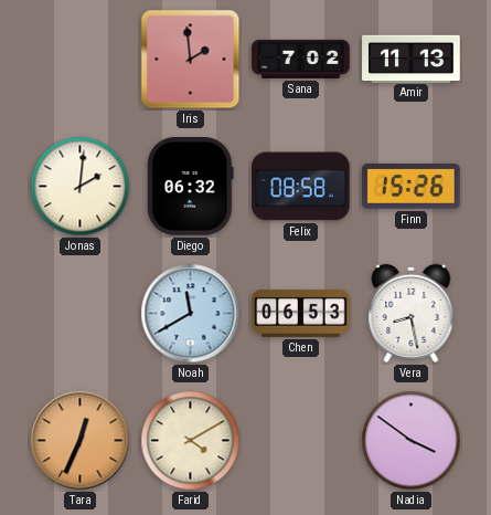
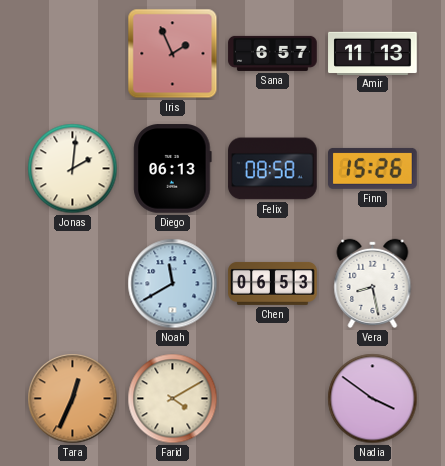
Iris: 1:59 -> 1:56
Sana: 7:02 -> 6:57
Diego: 06:32 -> 06:13
